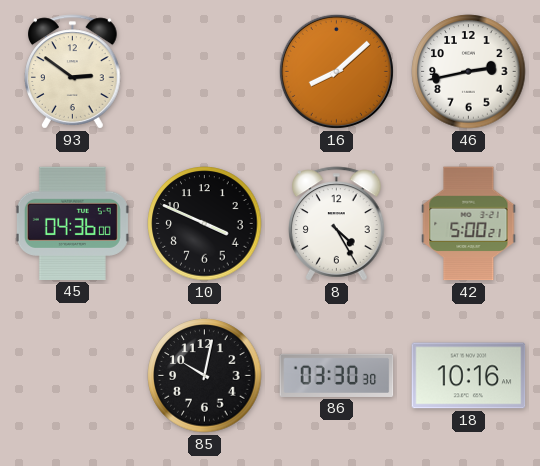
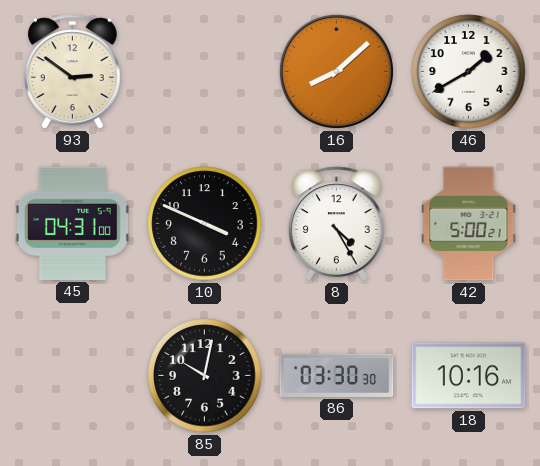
46: 2:43 -> 1:40
45: 04:36 -> 04:31
